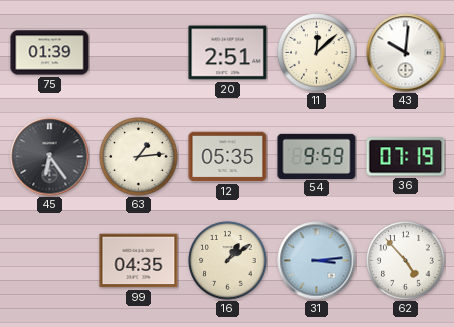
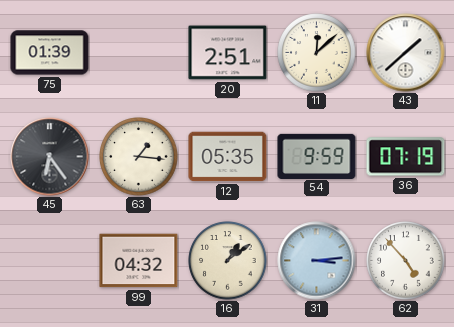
43: 10:01 -> 1:38
63: 1:14 -> 1:16
99: 04:35 -> 04:32
